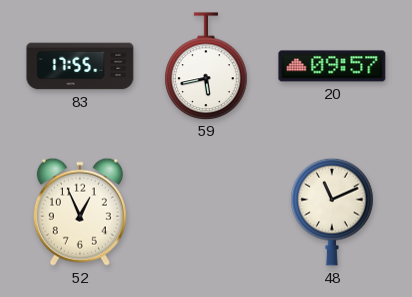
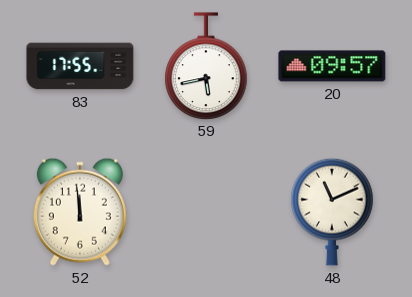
52: 12:56 -> 11:59
